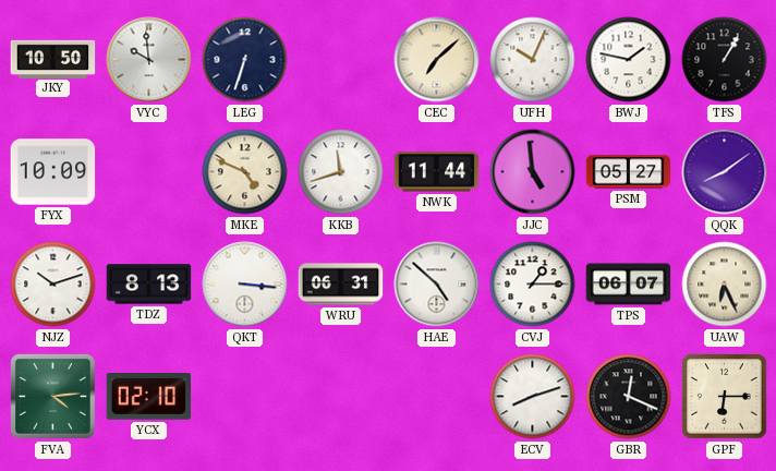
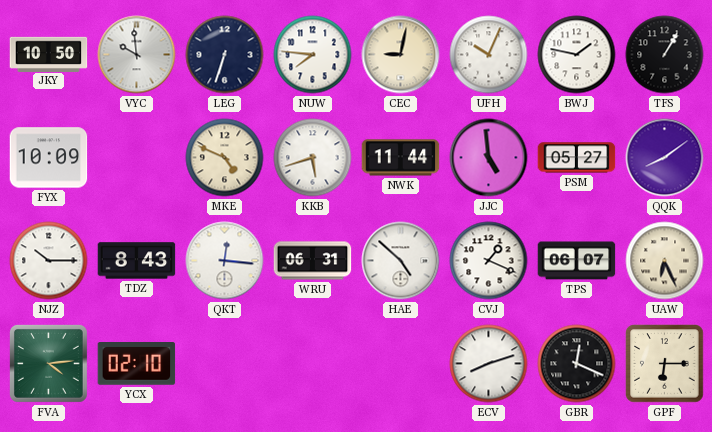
NUW: none -> 7:46
CEC: 7:08 -> 9:02
KKB: 11:42 -> 5:42
NJZ: 10:12 -> 10:15
TDZ: 8:13 -> 8:43
QKT: 3:16 -> 12:16
CVJ: 1:15 -> 1:19
